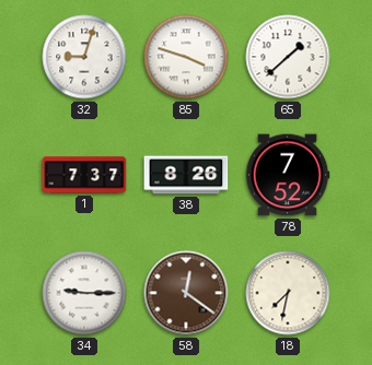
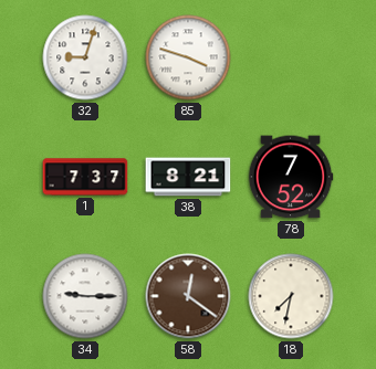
65: 1:38 -> none
38: 8:26 -> 8:21
